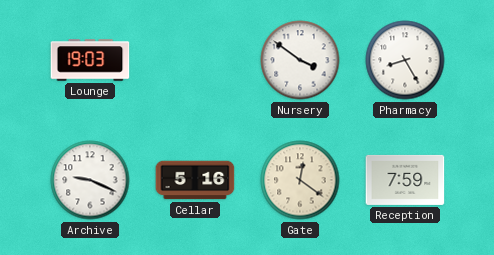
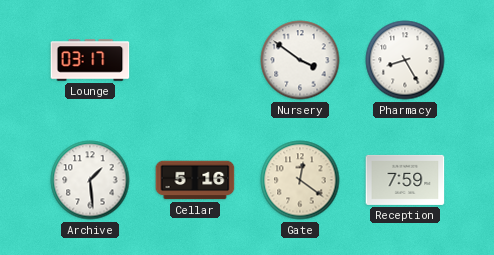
Lounge: 19:03 -> 03:17
Archive: 9:19 -> 1:29
